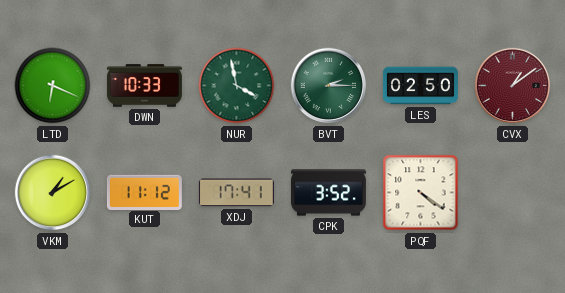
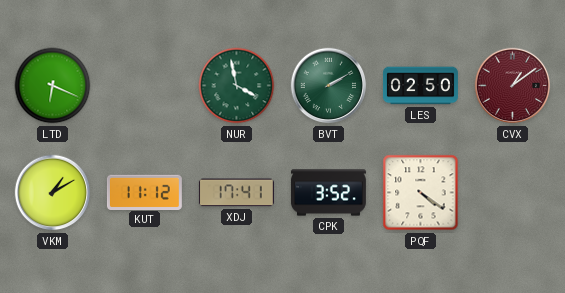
DWN: 10:33 -> none
BVT: 2:15 -> 2:10
